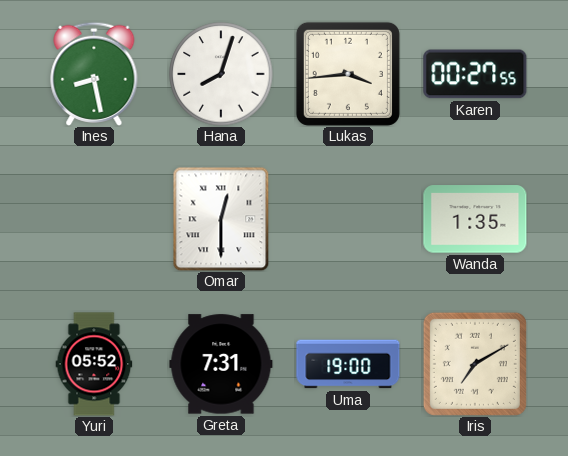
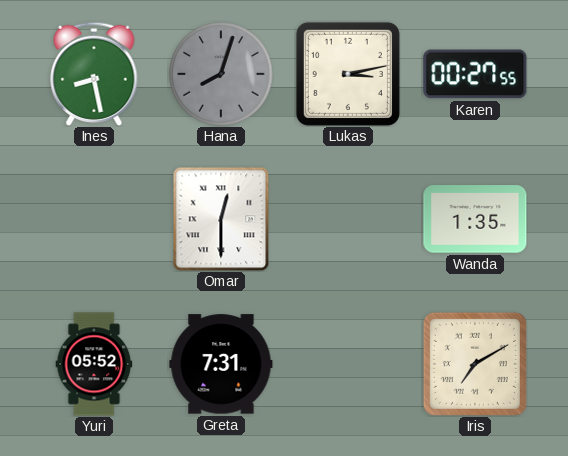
Hana dial: white -> grey
Lukas: 3:44 -> 3:13
Uma: 19:00 -> none
